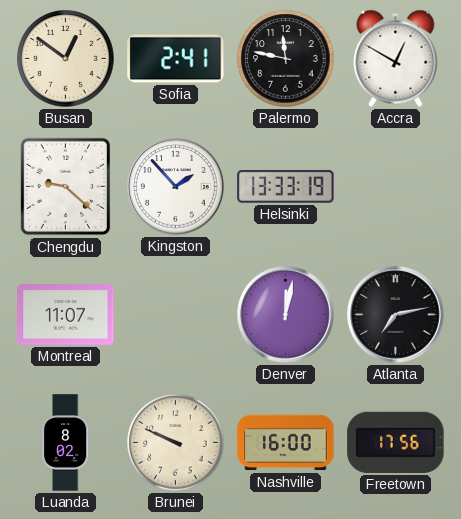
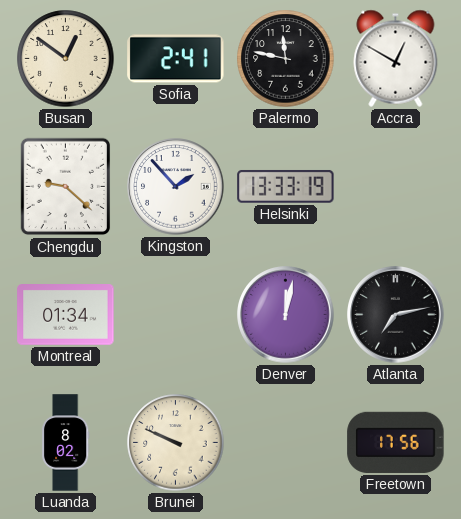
Montreal: 11:07 -> 01:34
Nashville: 16:00 -> none
